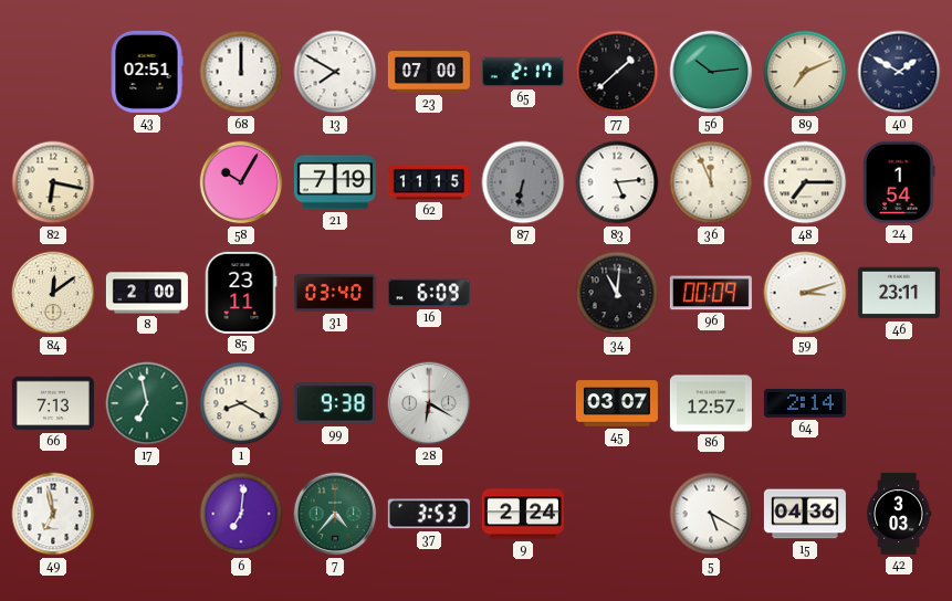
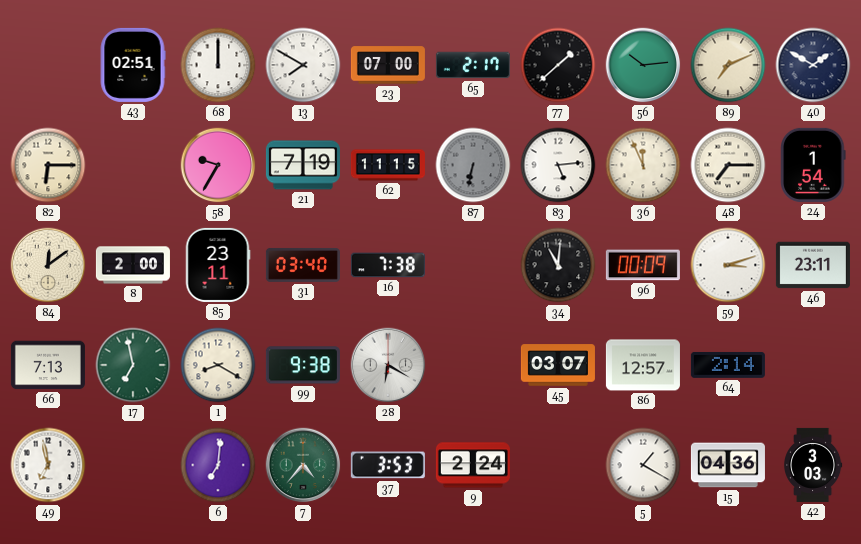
82: 6:17 -> 6:15
58: 10:05 -> 9:35
16: 6:09 -> 7:38
5: 5:20 -> 1:20
